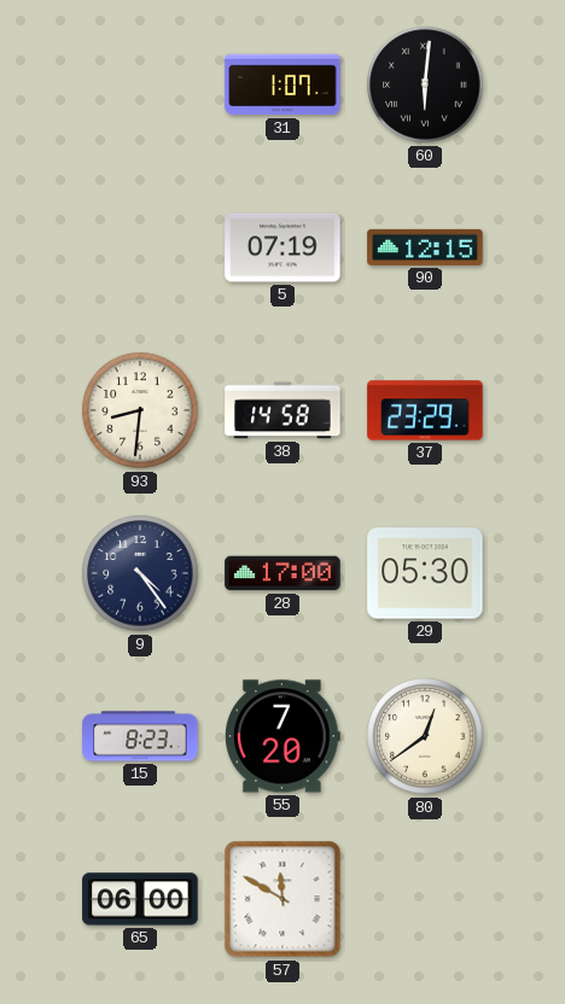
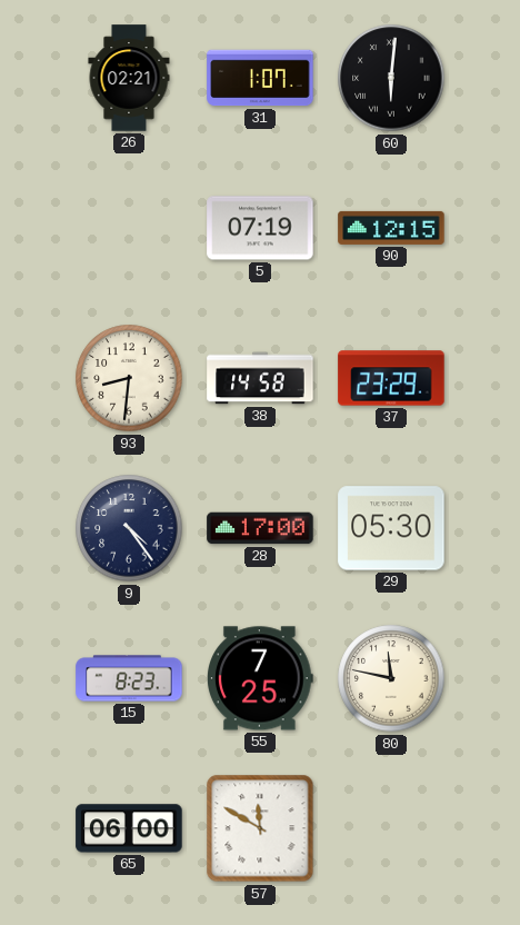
26: none -> 02:21
55: 7:20 -> 7:25
80: 12:39 -> 11:47
